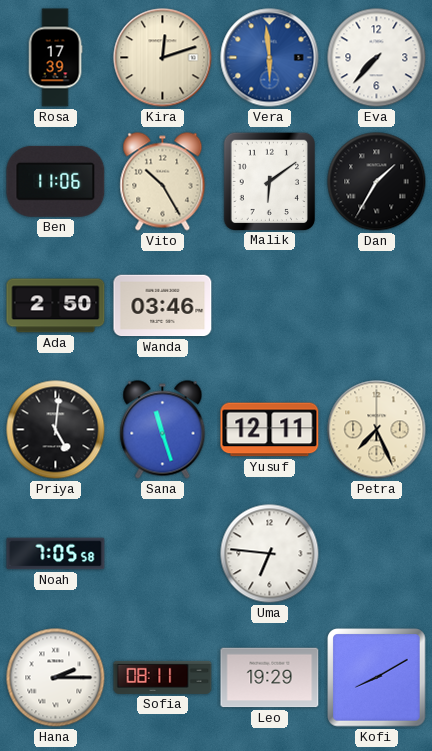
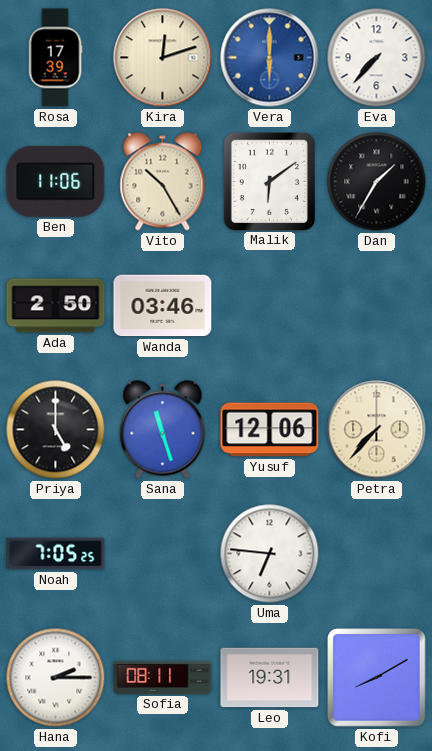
Vera: 5:59 -> 6:00
Priya: 5:01 -> 5:00
Yusuf: 12:11 -> 12:06
Petra: 7:26 -> 7:37
Noah: 7:05:58 -> 7:05:25
Leo: 19:29 -> 19:31
